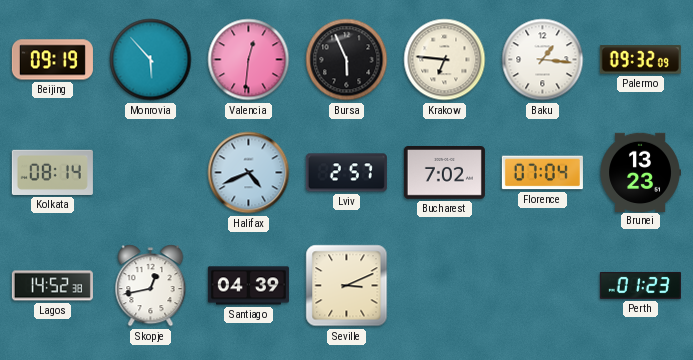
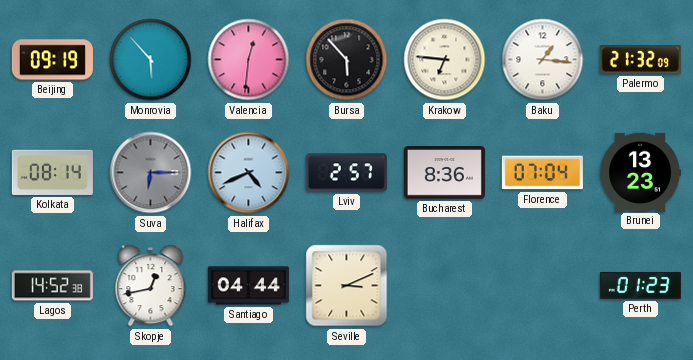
Bursa: 5:56 -> 5:53
Palermo: 09:32 -> 21:32
Suva: none -> 6:15
Bucharest: 7:02 -> 8:36
Santiago: 04:39 -> 04:44
